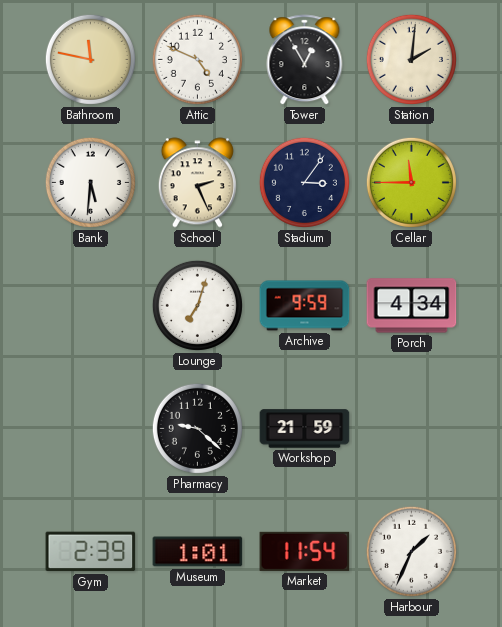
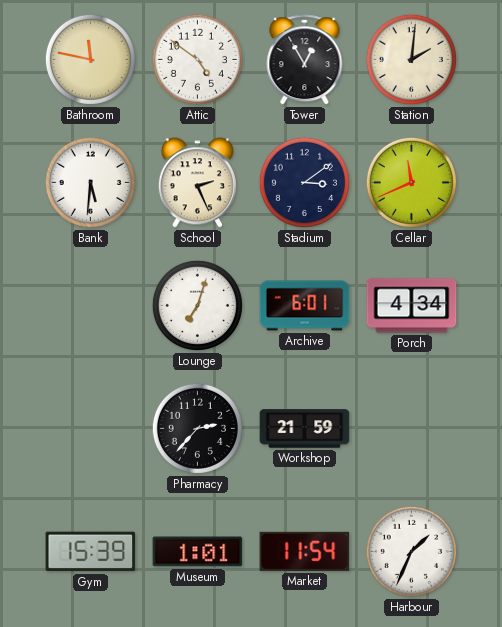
Attic: 4:49 -> 4:51
Stadium: 3:06 -> 3:09
Cellar: 11:45 -> 11:41
Archive: 9:59 -> 6:01
Pharmacy: 9:22 -> 2:37
Gym: 2:39 -> 15:39
